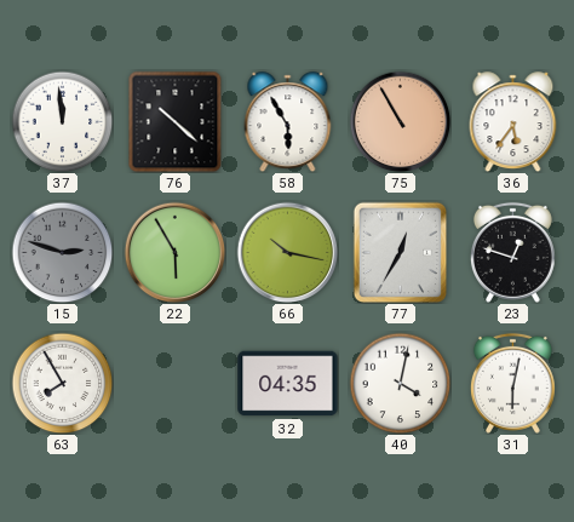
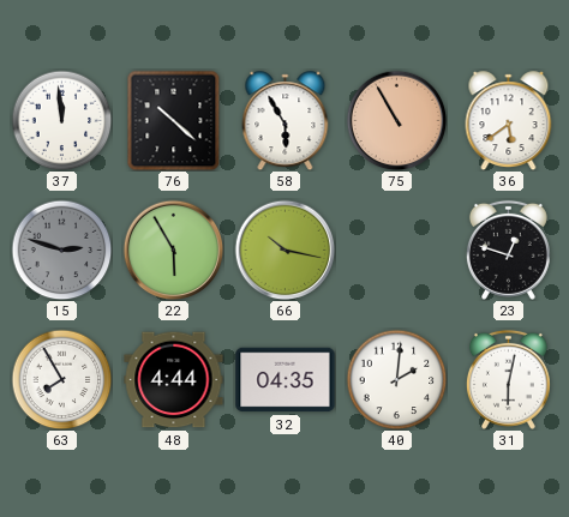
36: 5:36 -> 5:39
77: 12:35 -> none
48: none -> 4:44
40: 4:02 -> 2:01
